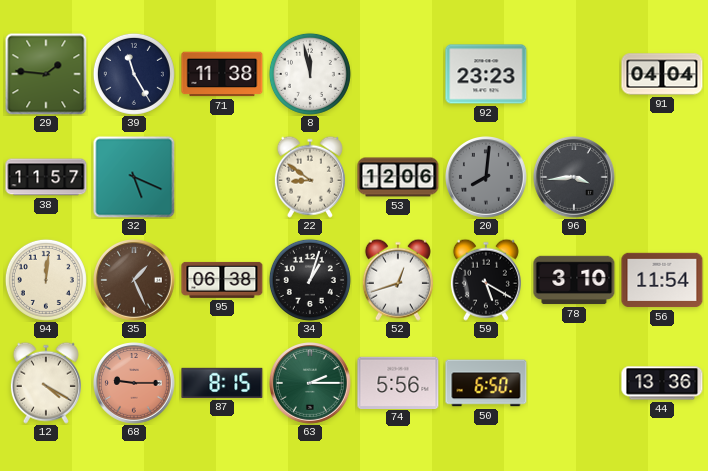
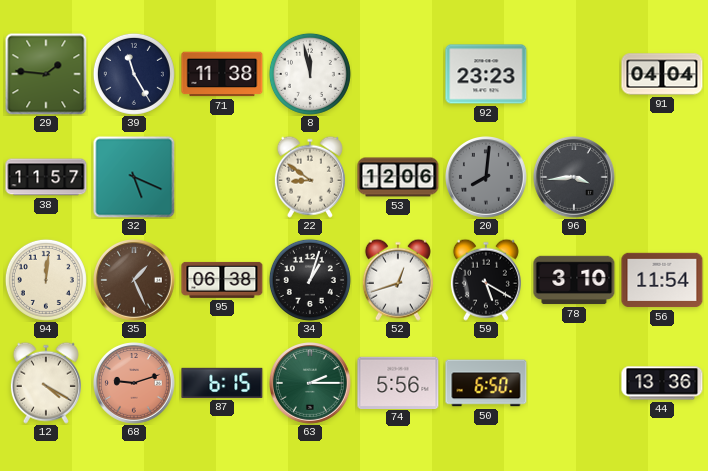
68: 9:15 -> 9:12
87: 8:15 -> 6:15
